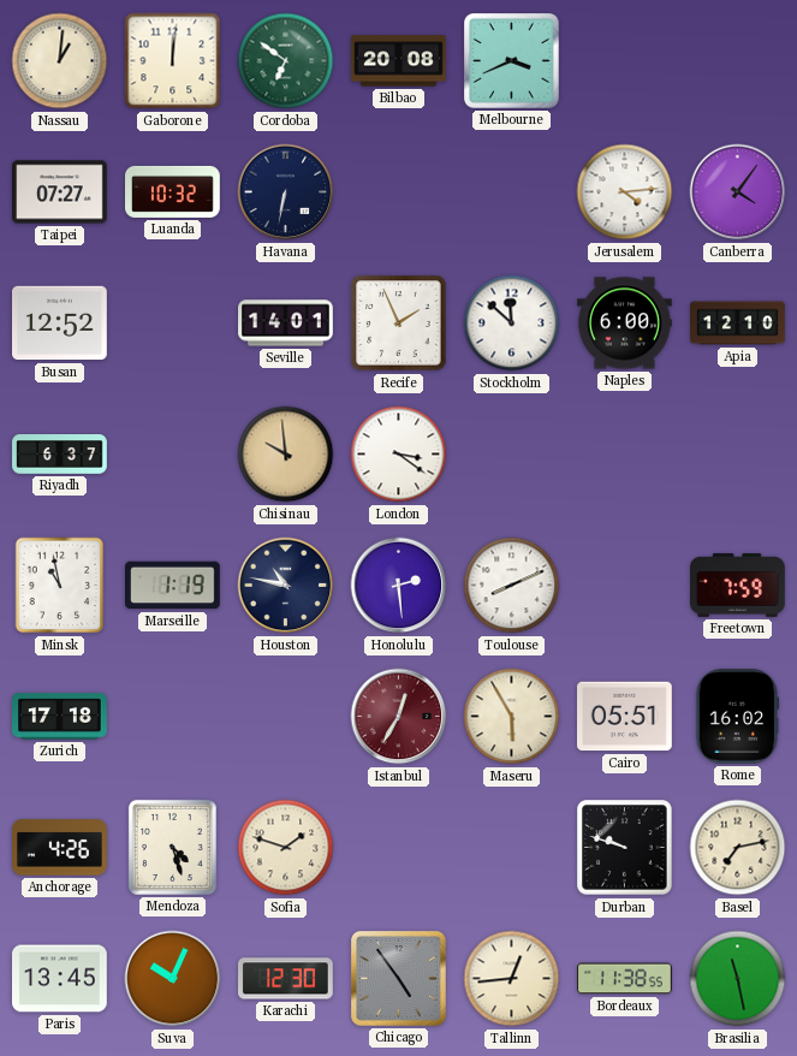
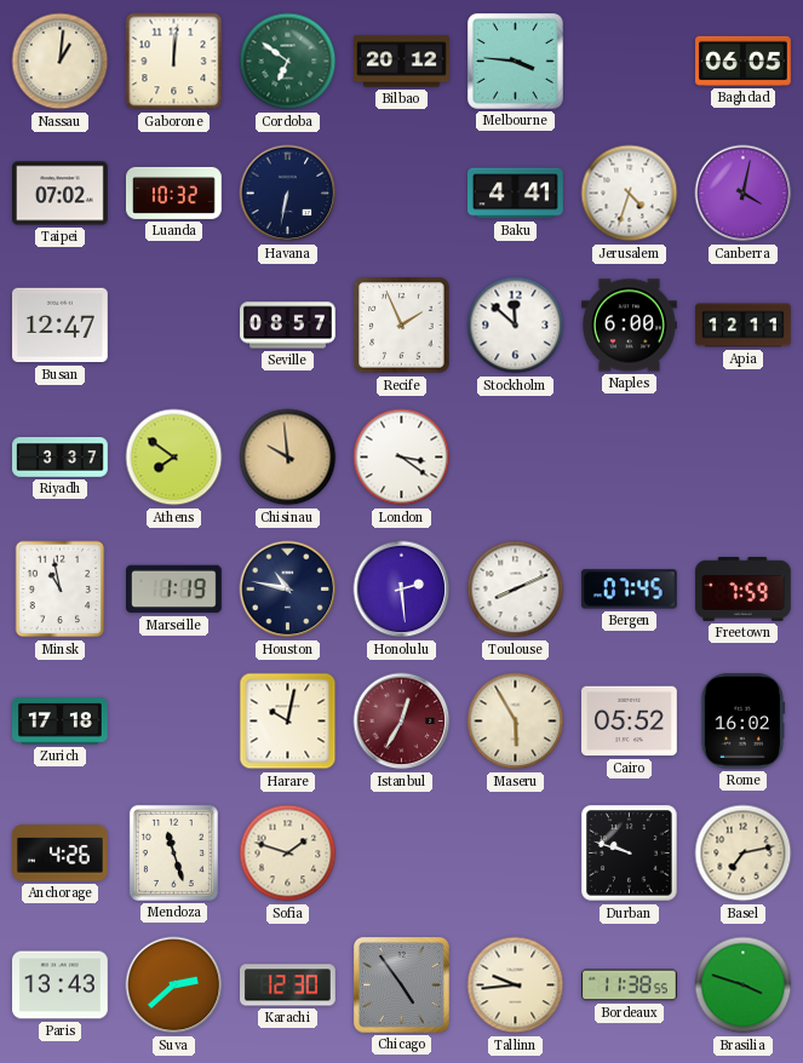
Bilbao: 20:08 -> 20:12
Melbourne: 3:41 -> 3:46
Baghdad: none -> 06:05
Taipei: 07:27 -> 07:02
Baku: none -> 4:41
Jerusalem: 4:14 -> 4:33
Canberra: 4:06 -> 4:02
Busan: 12:52 -> 12:47
Seville: 14:01 -> 08:57
Apia: 12:10 -> 12:11
Riyadh: 6:37 -> 3:37
Athens: none -> 7:51
Bergen: none -> 07:45
Harare: none -> 10:02
Cairo: 05:51 -> 05:52
Mendoza: 4:27 -> 11:27
Paris: 13:45 -> 13:43
Suva: 10:04 -> 2:38
Tallinn: 12:44 -> 9:44
Brasilia: 11:28 -> 3:48
